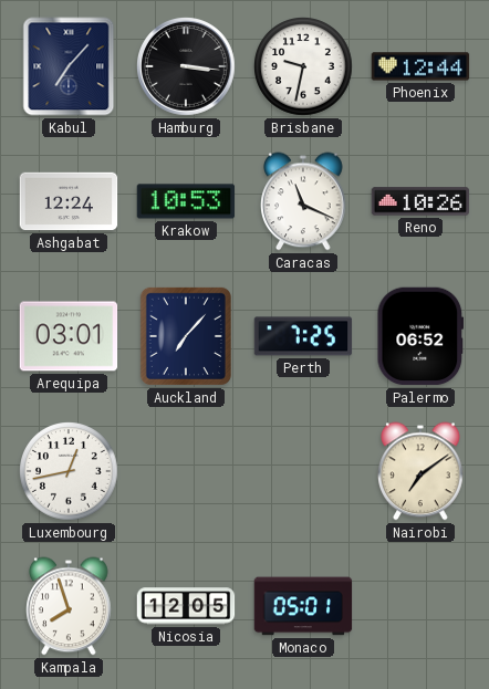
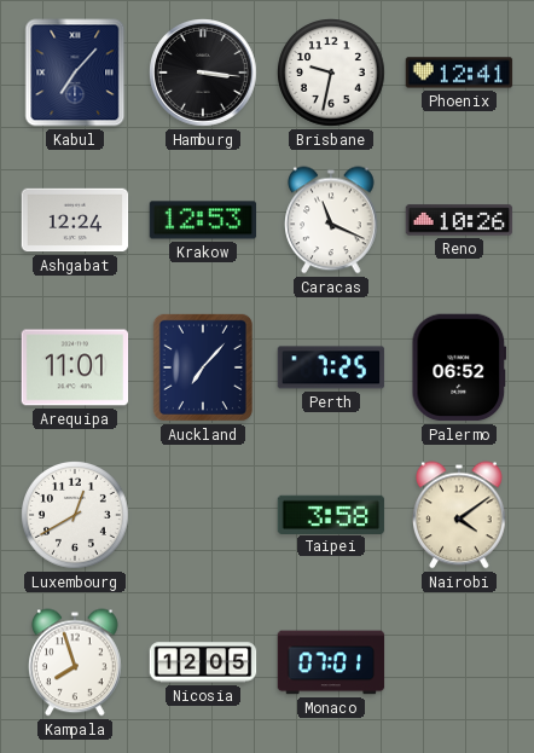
Phoenix: 12:44 -> 12:41
Krakow: 10:53 -> 12:53
Arequipa: 03:01 -> 11:01
Luxembourg: 12:43 -> 12:40
Taipei: none -> 3:58
Nairobi: 7:09 -> 4:09
Monaco: 05:01 -> 07:01
